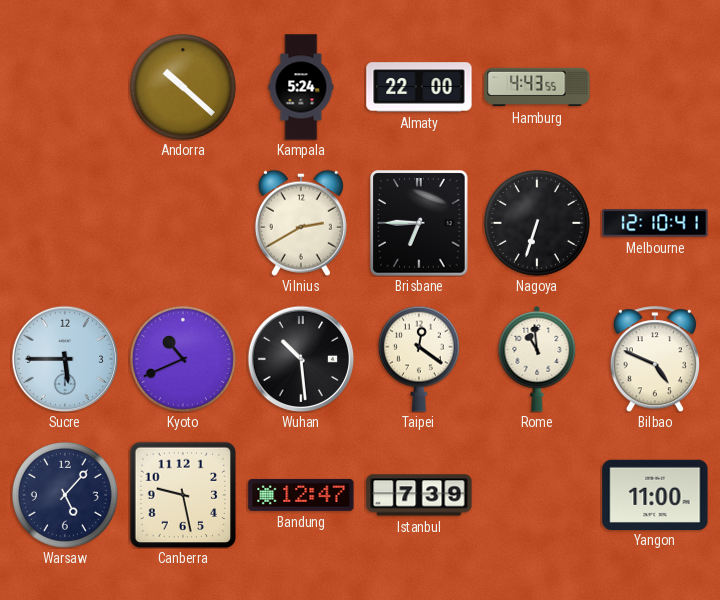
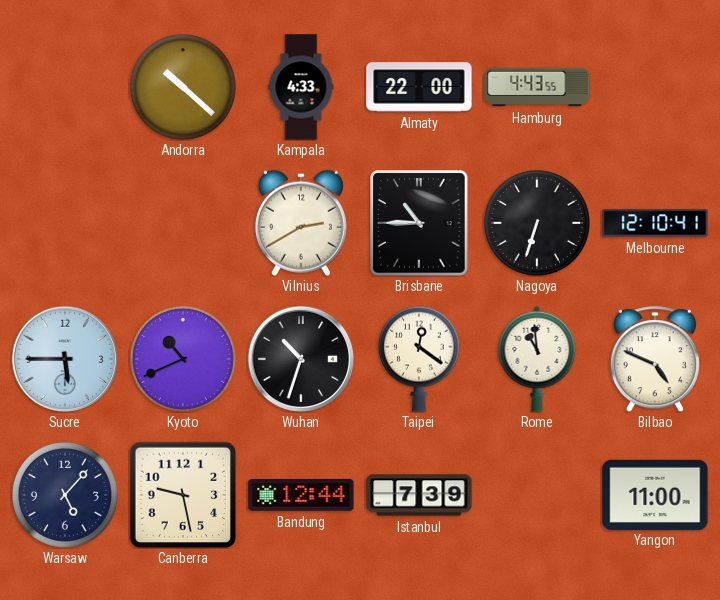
Kampala: 5:24 -> 4:33
Brisbane: 6:45 -> 10:45
Wuhan: 10:29 -> 10:33
Bandung: 12:47 -> 12:44
